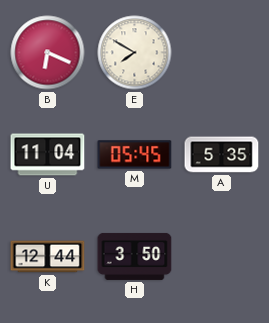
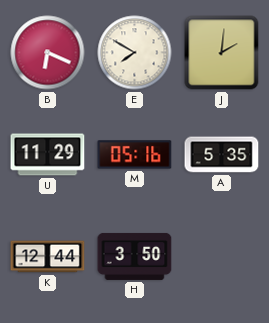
J: none -> 2:01
U: 11:04 -> 11:29
M: 05:45 -> 05:16
